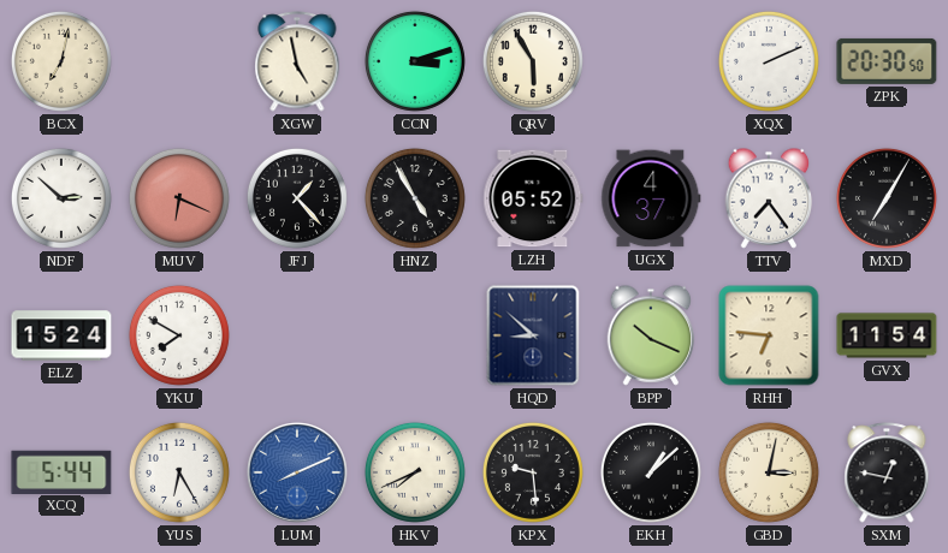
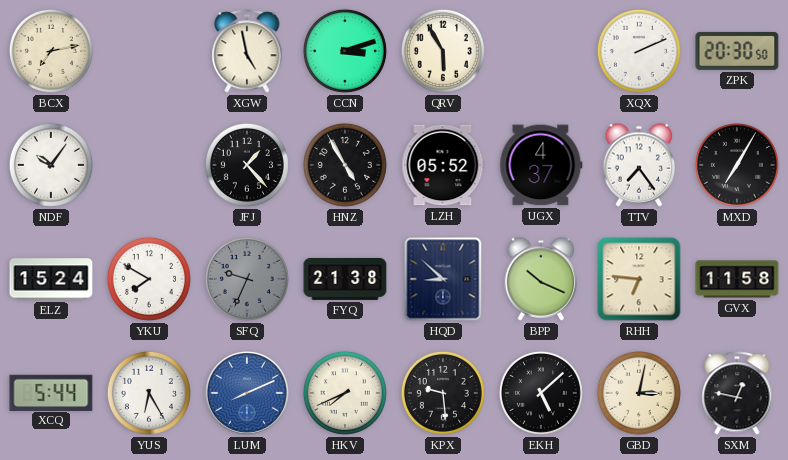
BCX: 7:02 -> 7:13
NDF: 2:52 -> 10:06
MUV: 6:19 -> none
SFQ: none -> 9:34
FYQ: none -> 21:38
GVX: 11:54 -> 11:58
EKH: 1:08 -> 5:08
